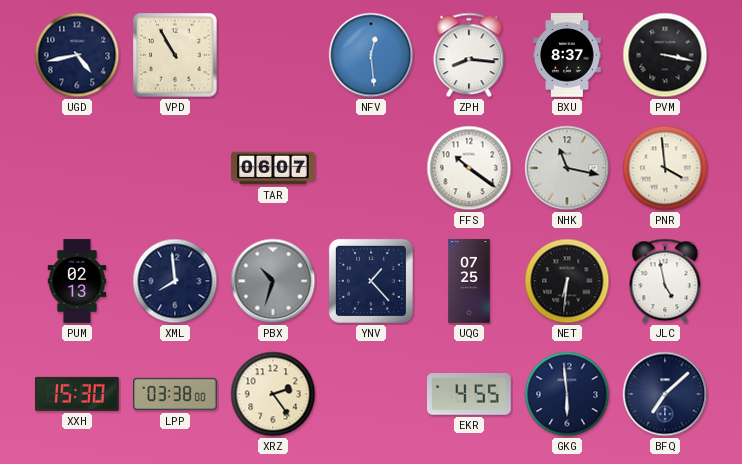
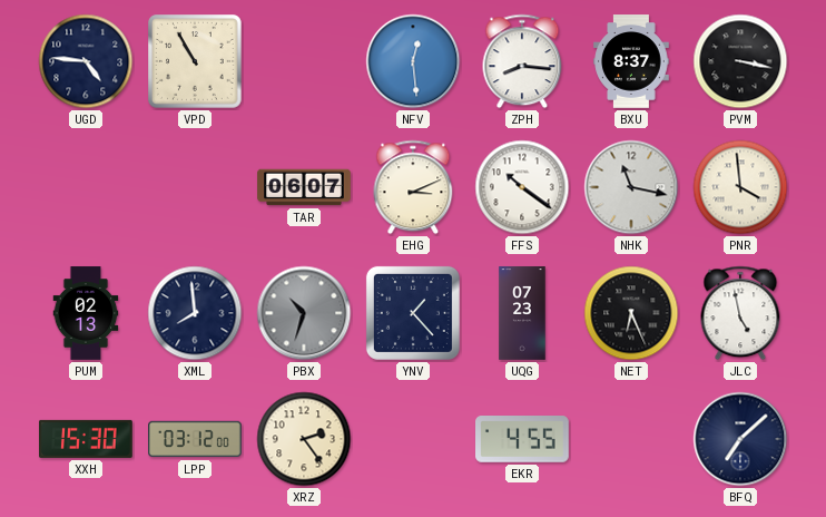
UGD: 4:43 -> 4:46
EHG: none -> 3:11
UQG: 07:25 -> 07:23
NET: 6:31 -> 6:26
LPP: 03:38 -> 03:12
GKG: 5:59 -> none
